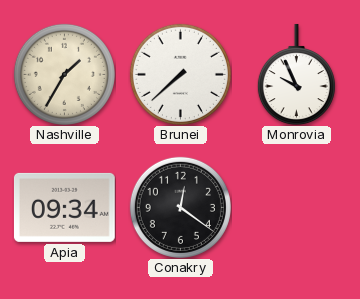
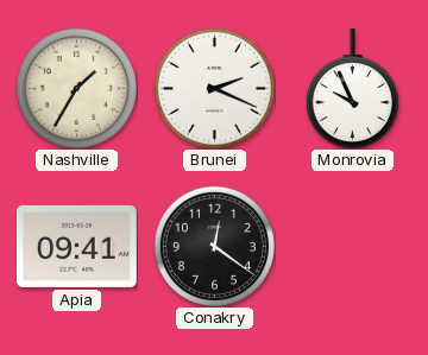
Brunei: 7:38 -> 2:19
Apia: 09:34 -> 09:41
